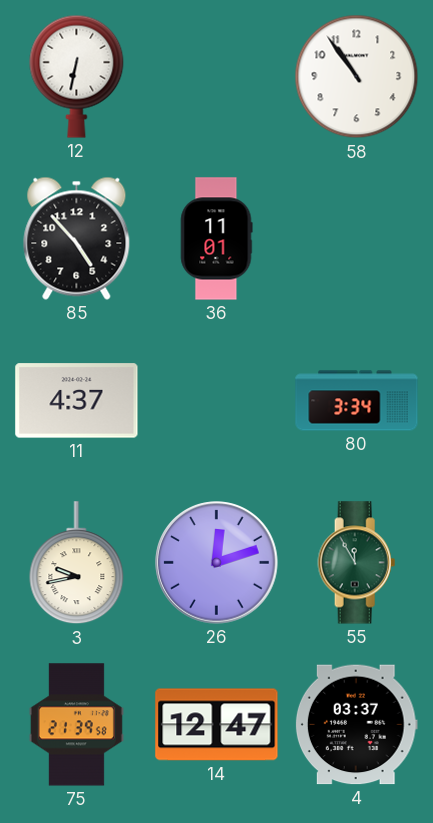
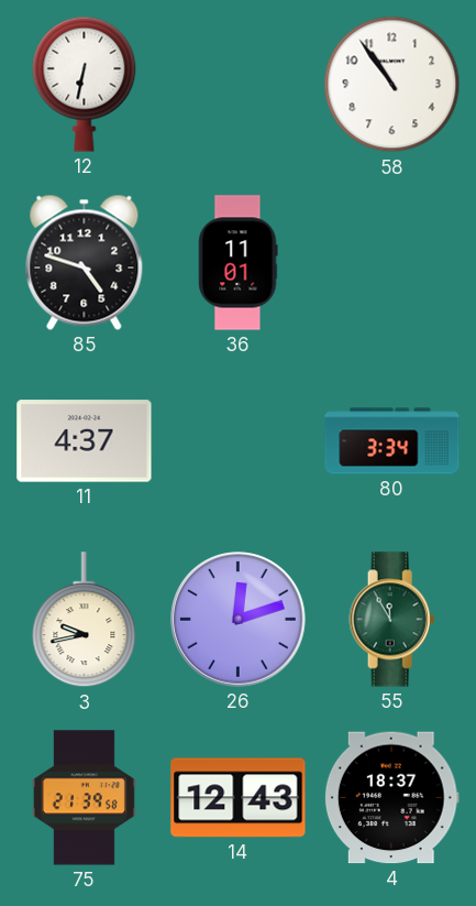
85: 4:53 -> 4:48
14: 12:47 -> 12:43
4: 03:37 -> 18:37
